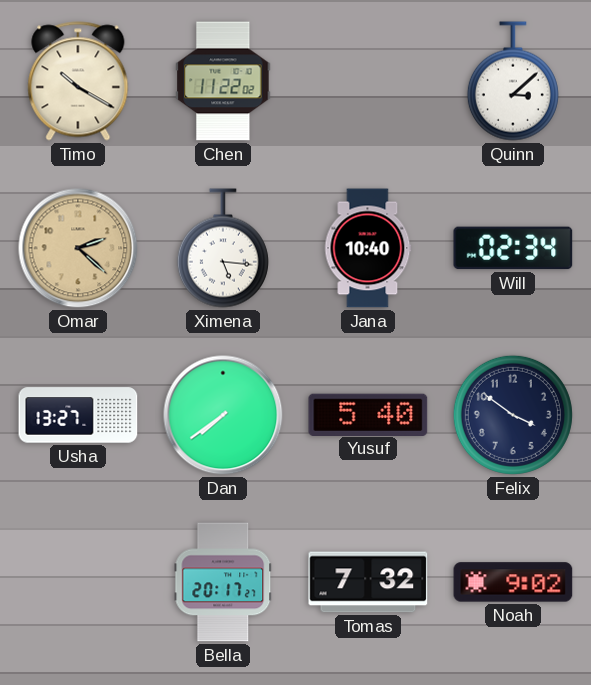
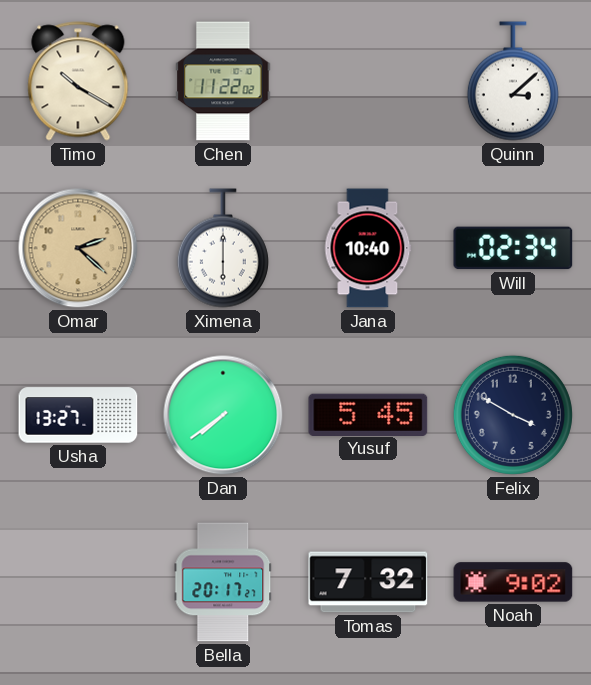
Ximena: 5:16 -> 6:00
Yusuf: 5:40 -> 5:45
Felix: 3:51 -> 3:50
